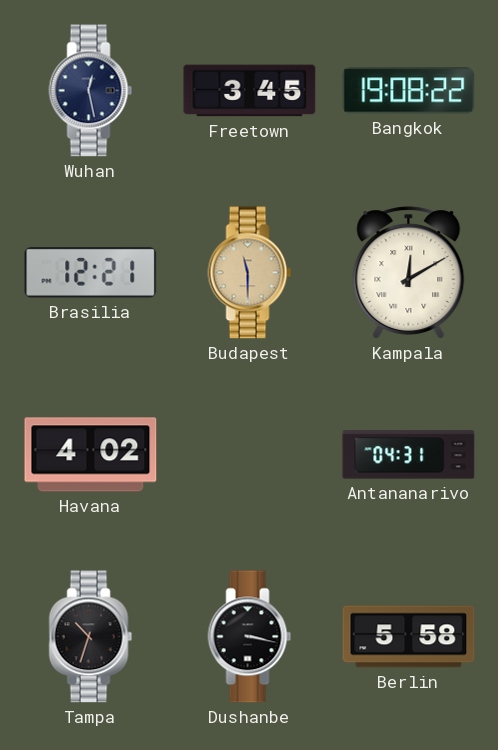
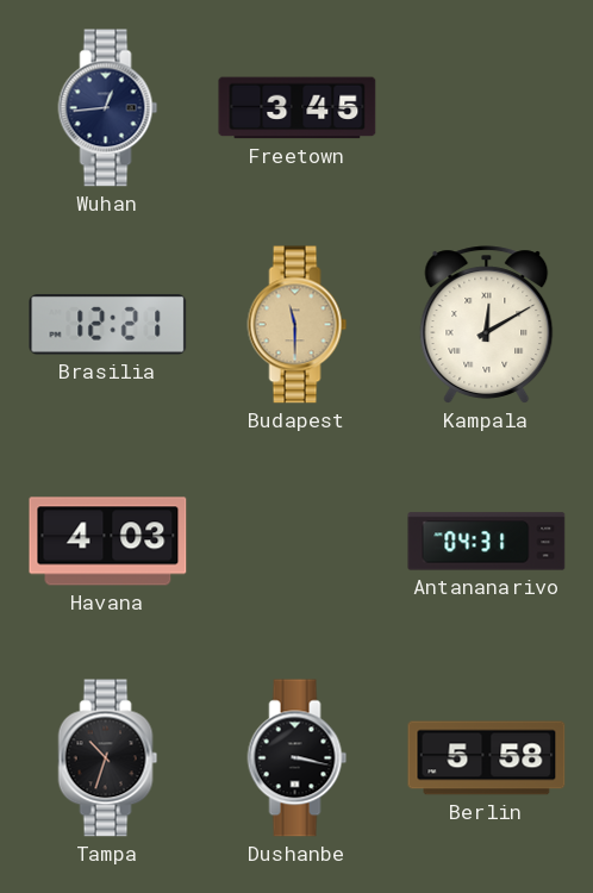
Wuhan: 12:28 -> 12:44
Bangkok: 19:08 -> none
Havana: 4:02 -> 4:03
